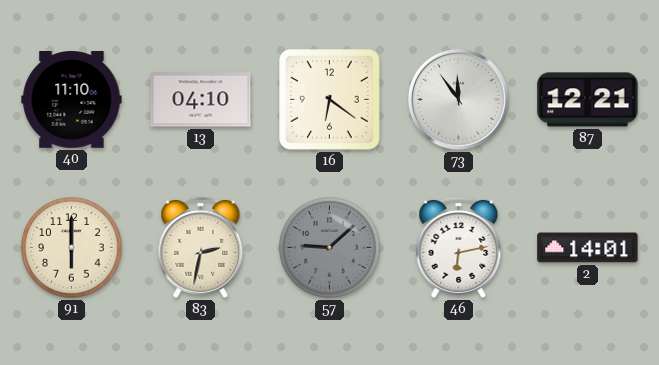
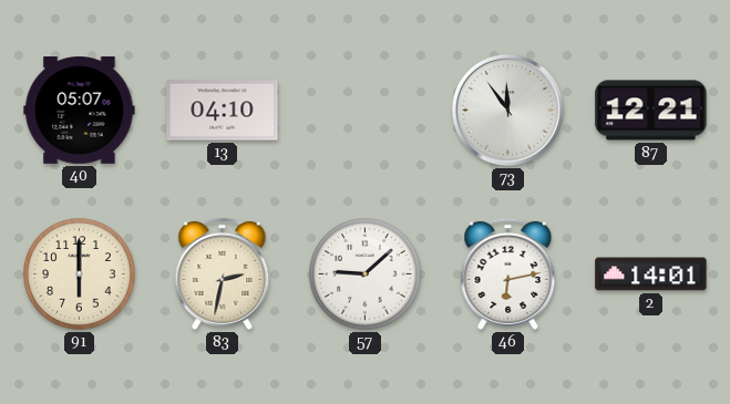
40: 11:10 -> 05:07
16: 6:21 -> none
57 dial: grey -> white
